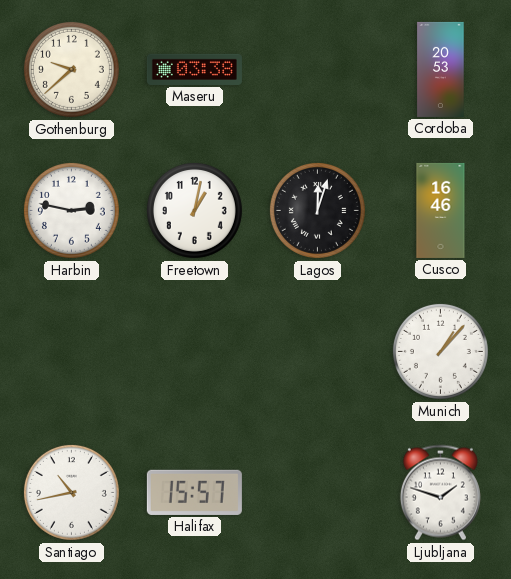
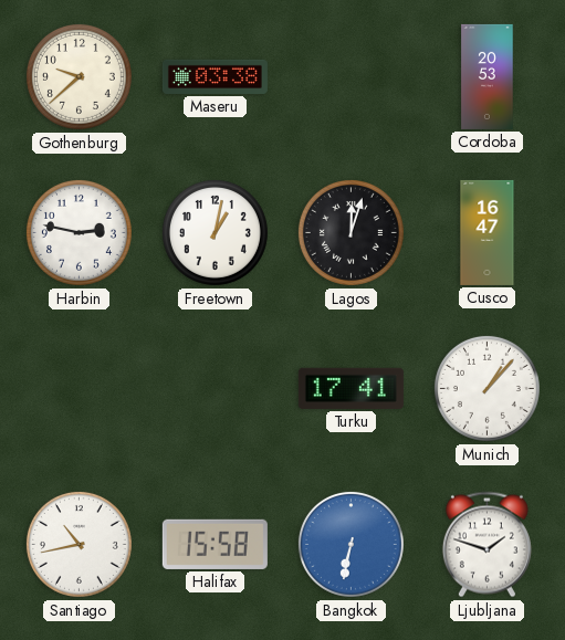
Cusco: 16:46 -> 16:47
Turku: none -> 17:41
Halifax: 15:57 -> 15:58
Bangkok: none -> 6:32
